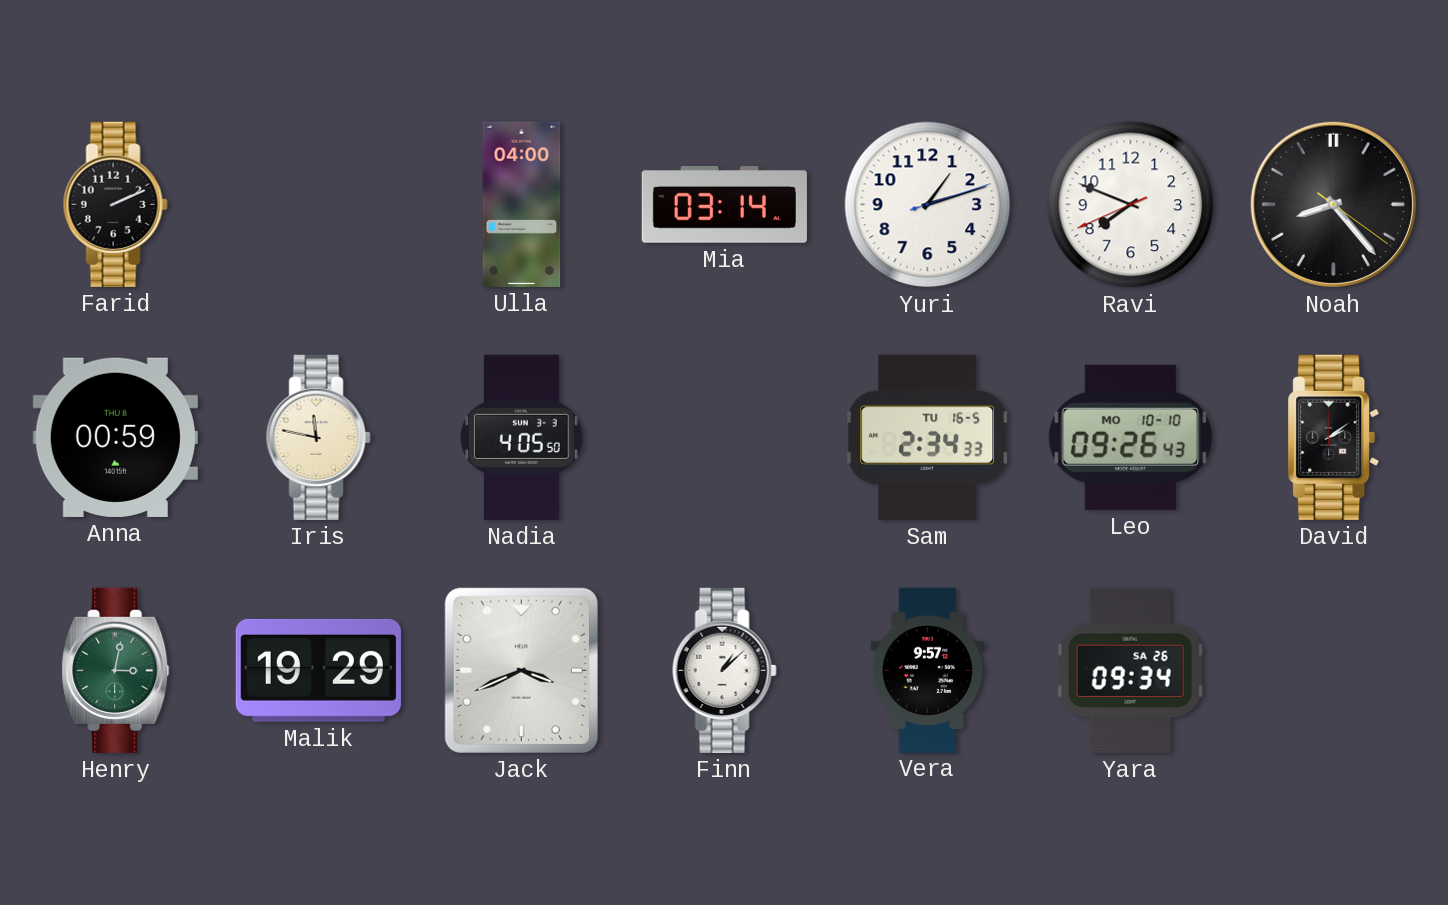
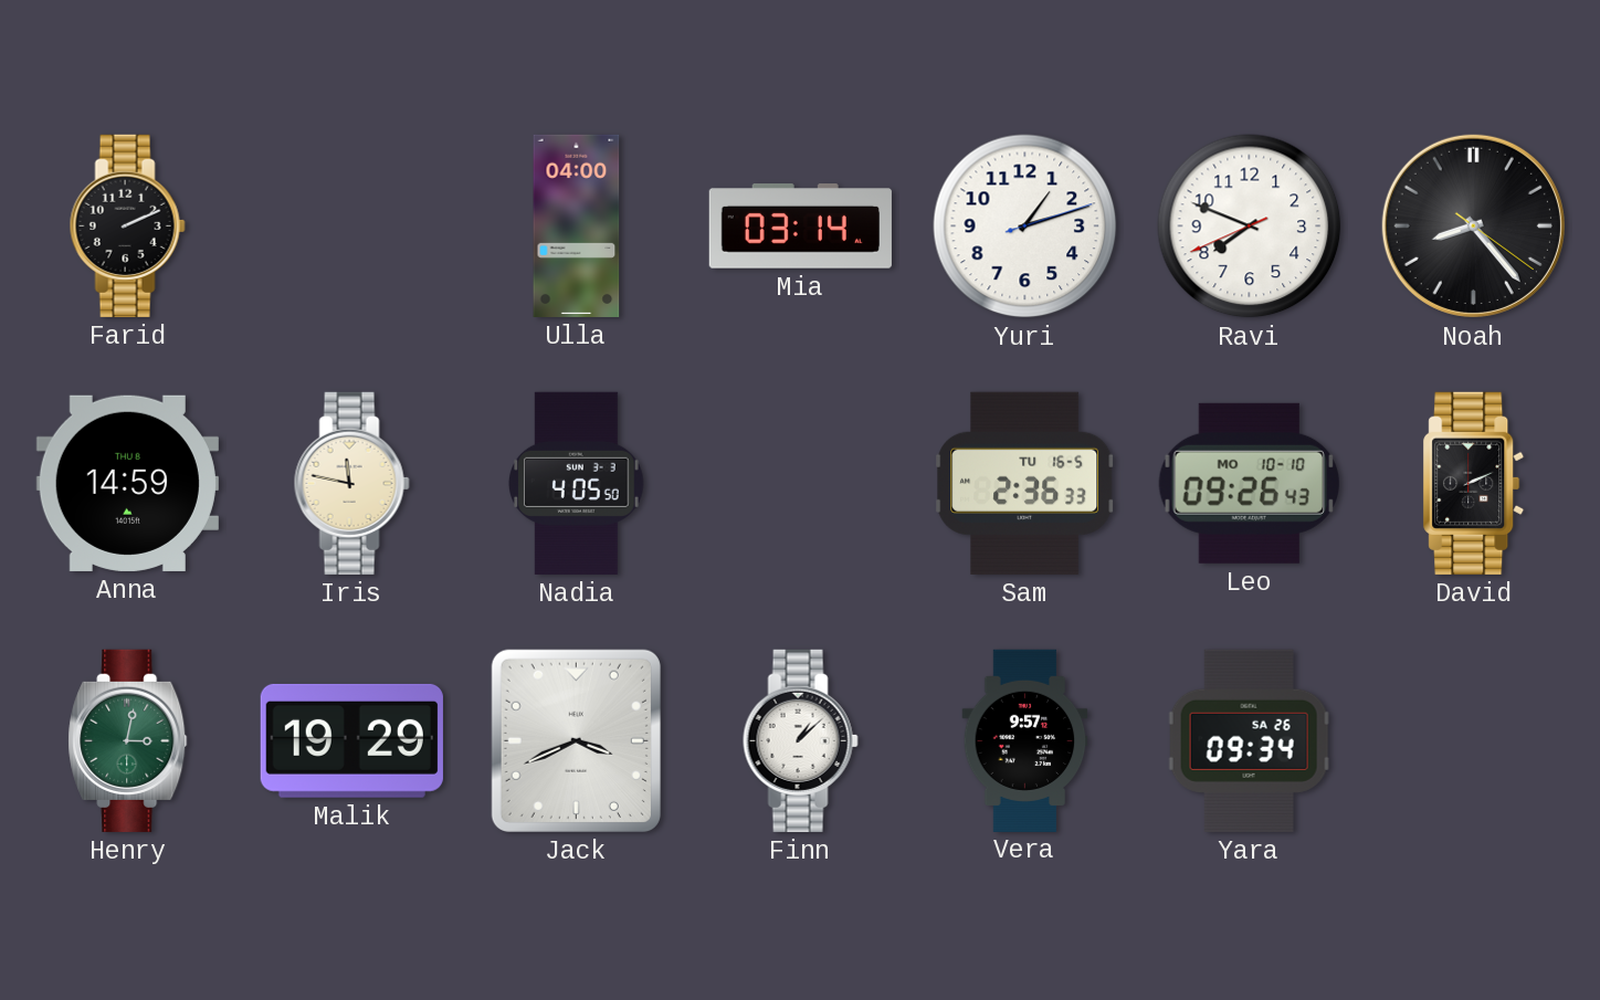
Anna: 00:59 -> 14:59
Sam: 2:34 -> 2:36
David: 2:09 -> 2:11
